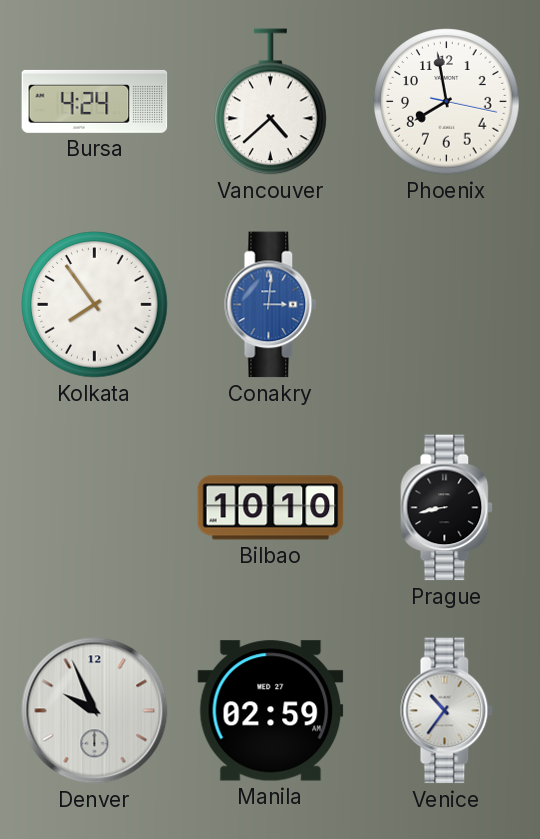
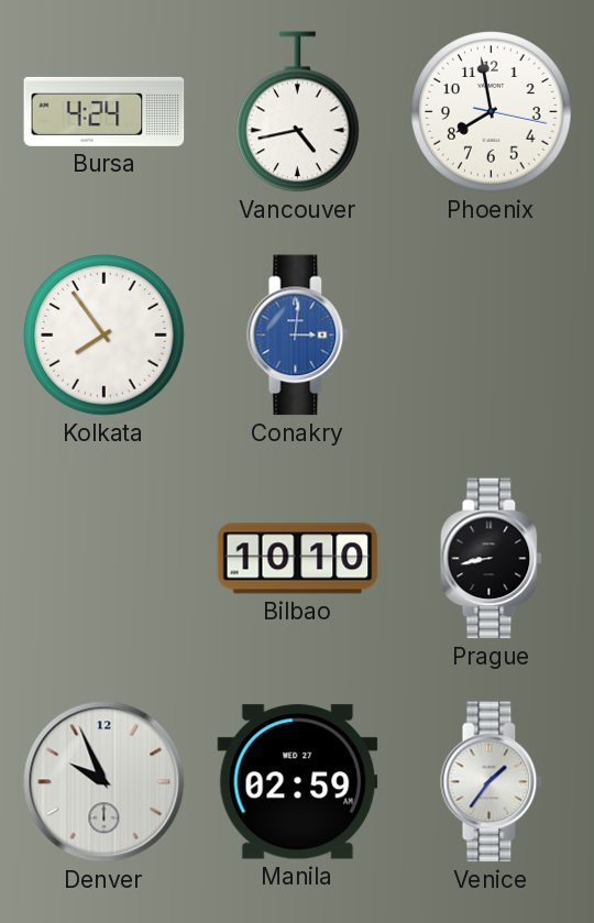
Vancouver: 4:38 -> 4:43
Venice: 10:36 -> 1:36
